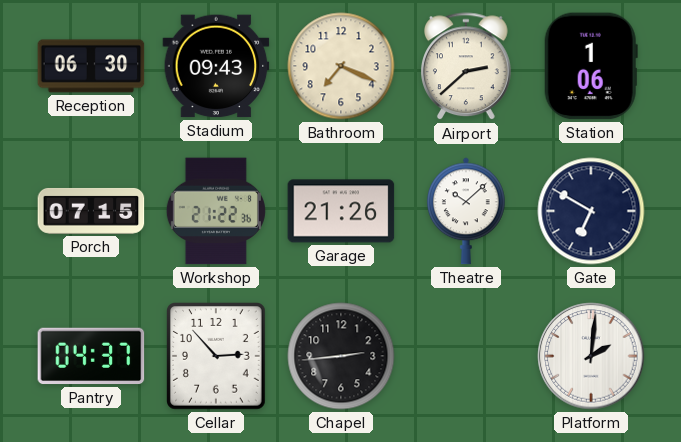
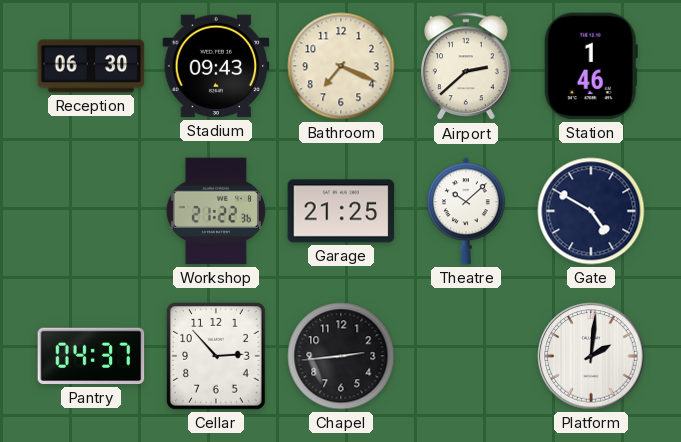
Station: 1:06 -> 1:46
Porch: 07:15 -> none
Garage: 21:26 -> 21:25
Gate: 6:50 -> 4:50
